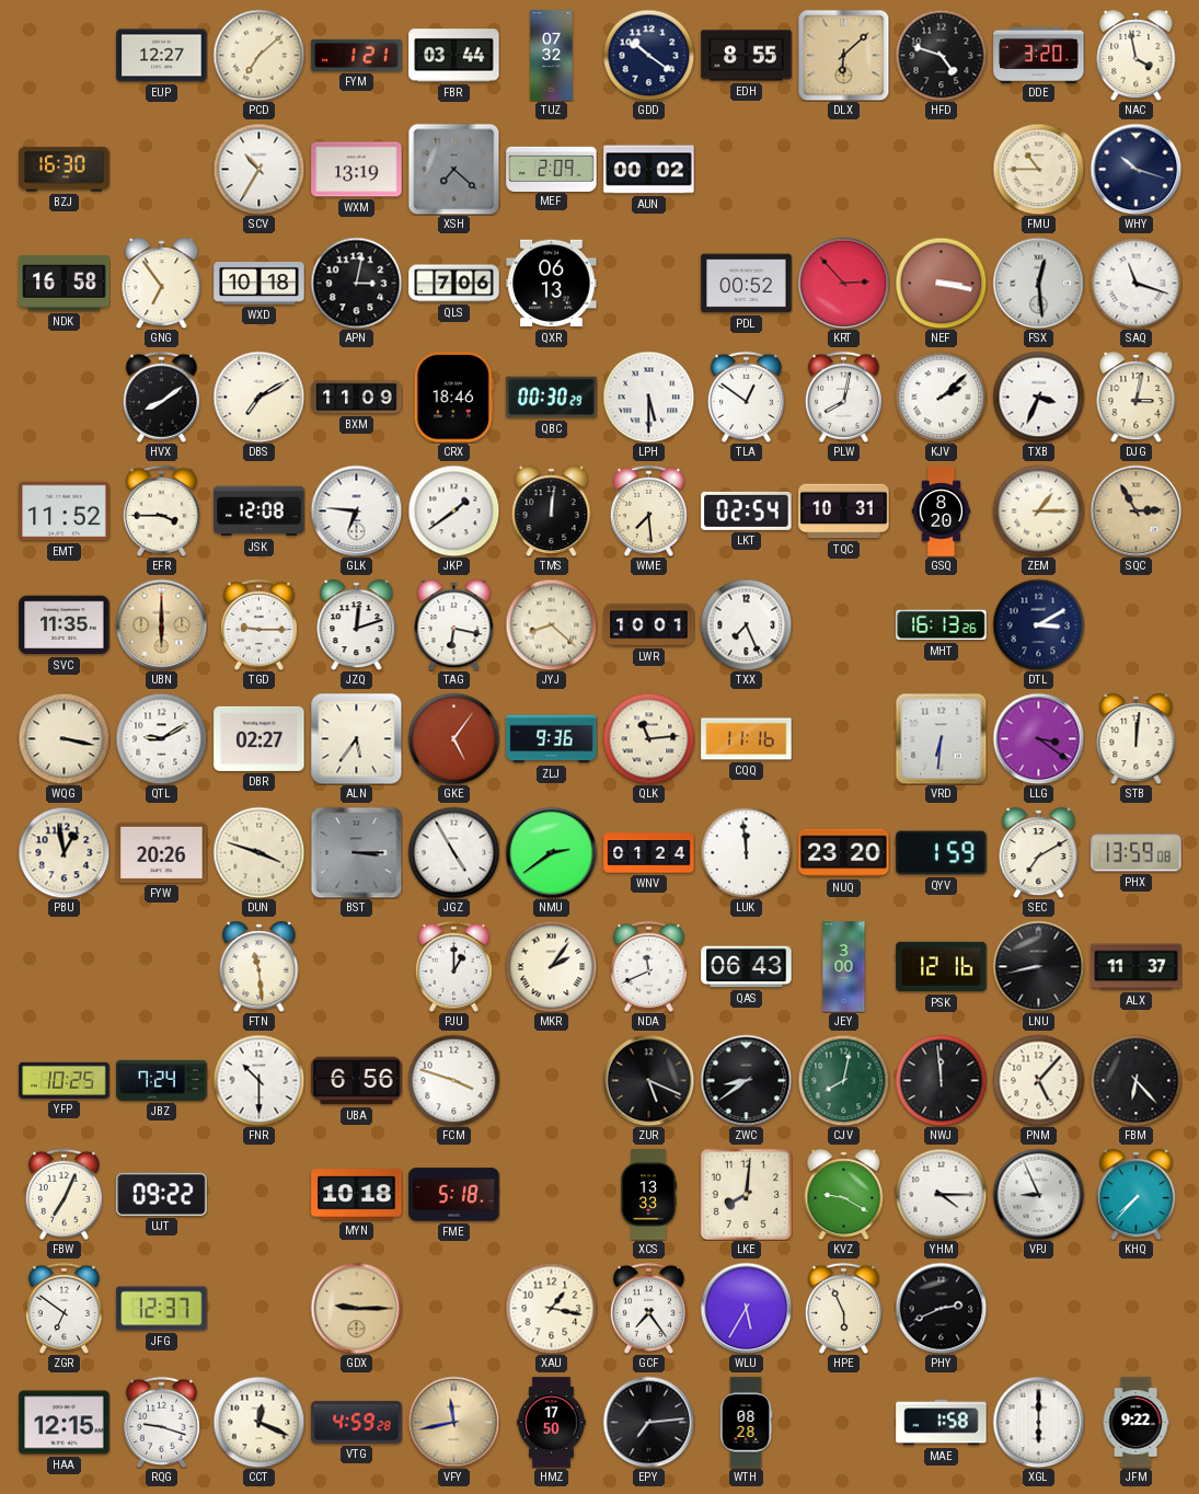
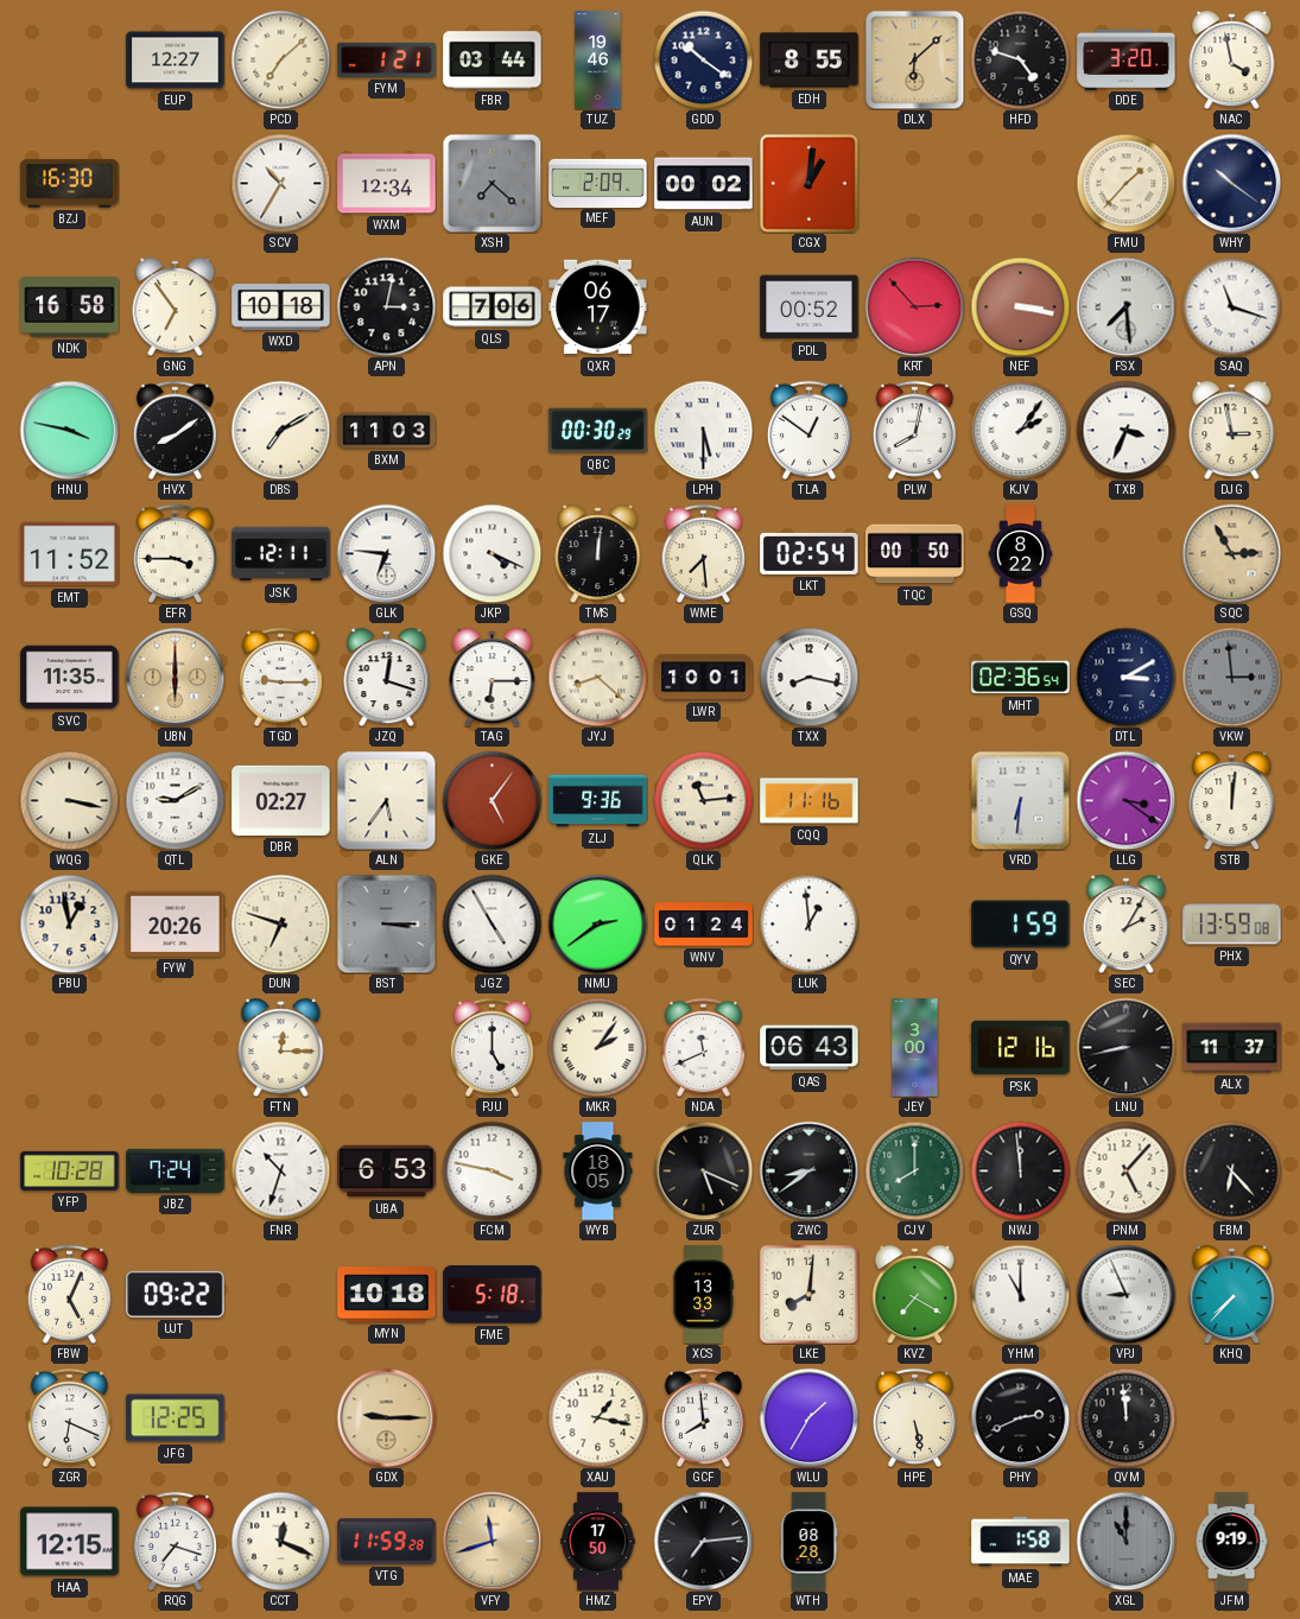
TUZ: 07:32 -> 19:46
WXM: 13:19 -> 12:34
CGX: none -> 1:01
FMU: 10:45 -> 1:37
WHY: 10:18 -> 10:21
QXR: 06:13 -> 06:17
FSX: 12:29 -> 7:29
HNU: none -> 3:47
BXM: 11:09 -> 11:03
CRX: 18:46 -> none
KJV: 2:08 -> 2:06
DJG: 3:02 -> 2:58
JSK: 12:08 -> 12:11
JKP: 1:39 -> 4:19
TQC: 10:31 -> 00:50
GSQ: 8:20 -> 8:22
ZEM: 1:15 -> none
JZQ: 12:12 -> 12:18
TAG: 6:17 -> 6:15
TXX: 7:26 -> 8:17
MHT: 16:13 -> 02:36
VKW: none -> 2:59
DUN: 3:48 -> 6:48
LUK: 11:59 -> 12:59
NUQ: 23:20 -> none
SEC: 7:10 -> 2:05
FTN: 11:29 -> 12:15
PJU: 1:00 -> 5:00
YFP: 10:25 -> 10:28
FNR: 10:30 -> 10:33
UBA: 6:56 -> 6:53
FCM: 3:48 -> 3:47
WYB: none -> 18:05
CJV: 8:02 -> 8:00
FBW: 7:04 -> 5:04
KVZ: 9:20 -> 7:20
YHM: 4:15 -> 11:00
ZGR: 6:51 -> 6:19
JFG: 12:37 -> 12:25
GCF: 7:24 -> 7:59
WLU: 5:35 -> 1:35
HPE: 5:56 -> 5:28
QVM: none -> 11:59
RQG: 9:18 -> 7:18
VTG: 4:59 -> 11:59
VFY: 11:43 -> 11:42
XGL: 6:00 -> 11:00
XGL dial: white -> grey
JFM: 9:22 -> 9:19
